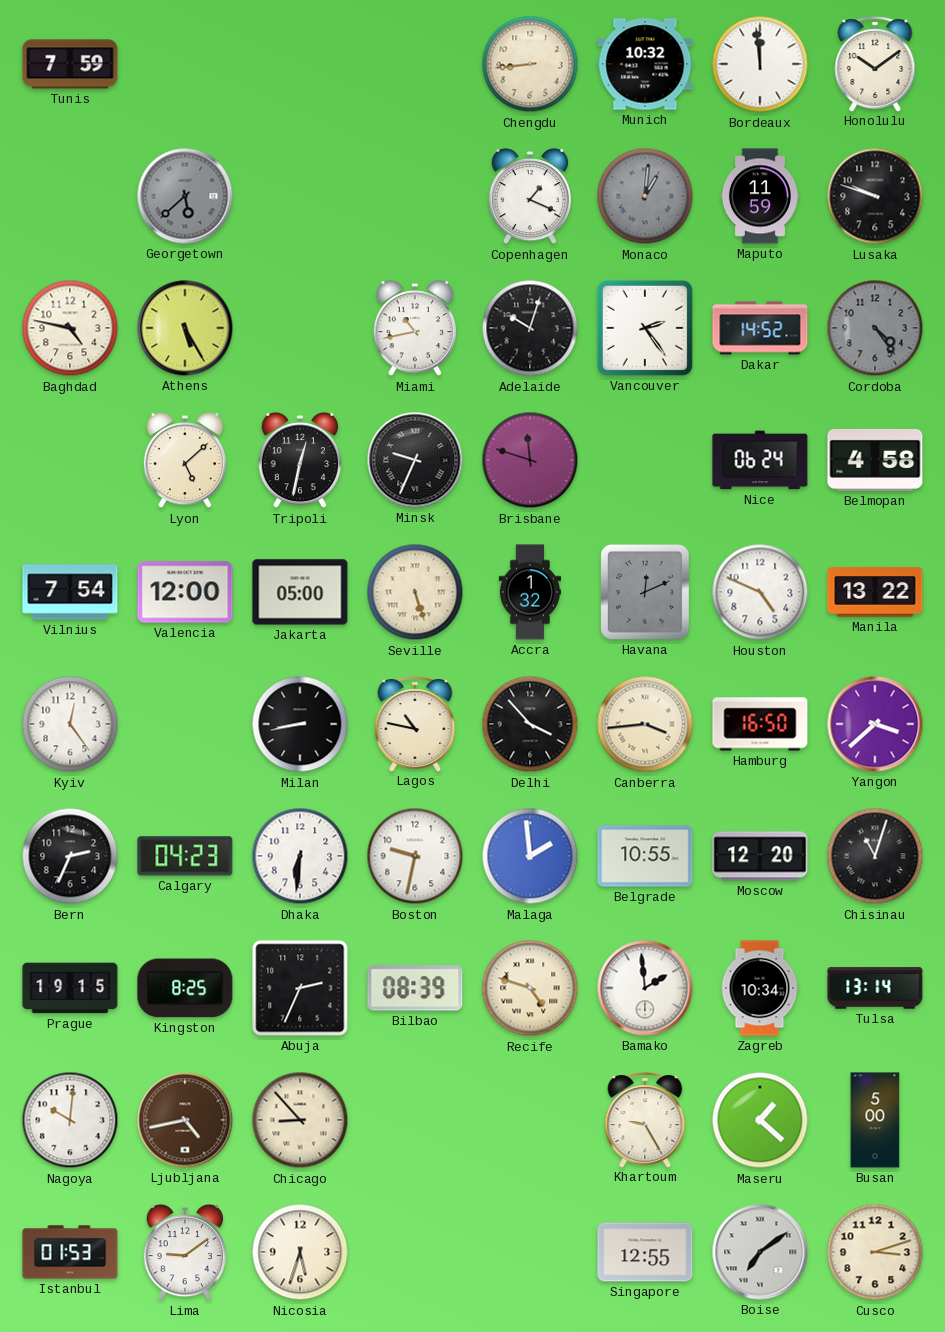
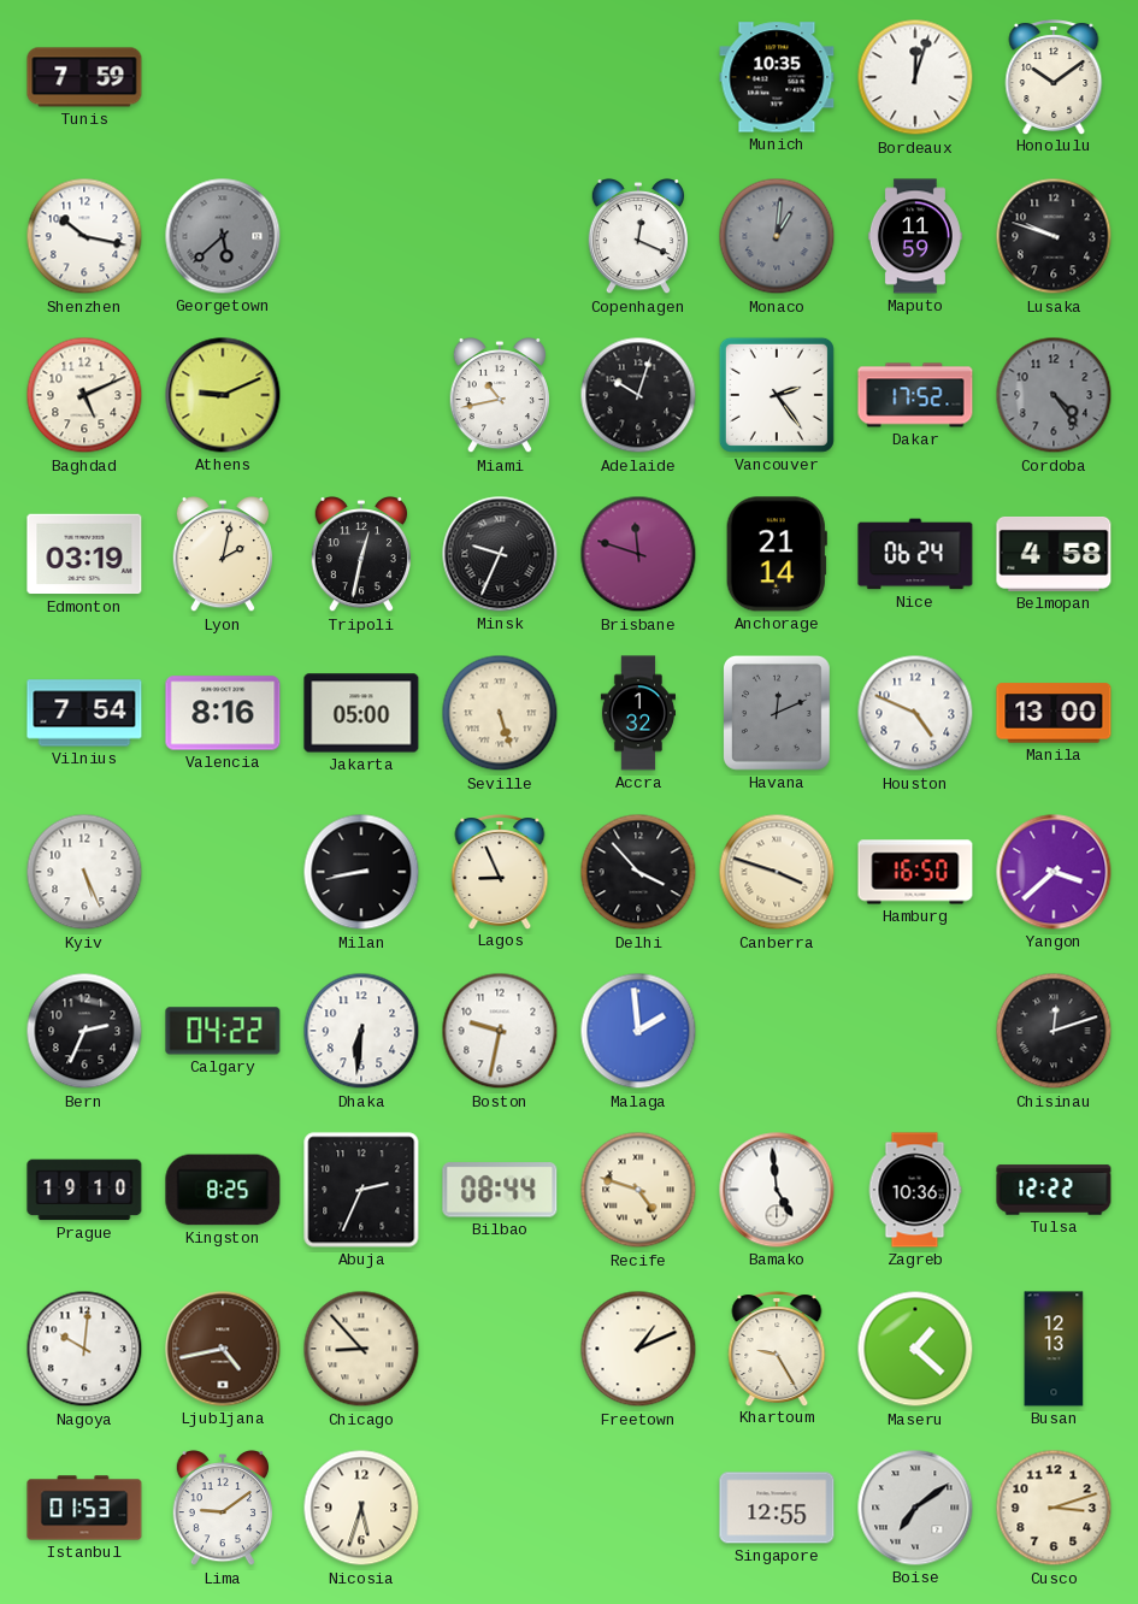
Chengdu: 8:44 -> none
Munich: 10:32 -> 10:35
Bordeaux: 11:59 -> 12:03
Shenzhen: none -> 10:17
Copenhagen: 1:19 -> 12:19
Baghdad: 4:47 -> 5:11
Athens: 5:25 -> 9:11
Dakar: 14:52 -> 17:52
Edmonton: none -> 03:19
Lyon: 5:08 -> 2:02
Anchorage: none -> 21:14
Valencia: 12:00 -> 8:16
Manila: 13:22 -> 13:00
Kyiv: 12:24 -> 5:26
Lagos: 10:47 -> 8:56
Canberra: 3:44 -> 3:48
Calgary: 04:23 -> 04:22
Belgrade: 10:55 -> none
Moscow: 12:20 -> none
Chisinau: 11:03 -> 12:12
Prague: 19:15 -> 19:10
Bilbao: 08:39 -> 08:44
Bamako: 1:59 -> 4:59
Zagreb: 10:34 -> 10:36
Tulsa: 13:14 -> 12:22
Freetown: none -> 1:11
Busan: 5:00 -> 12:13
